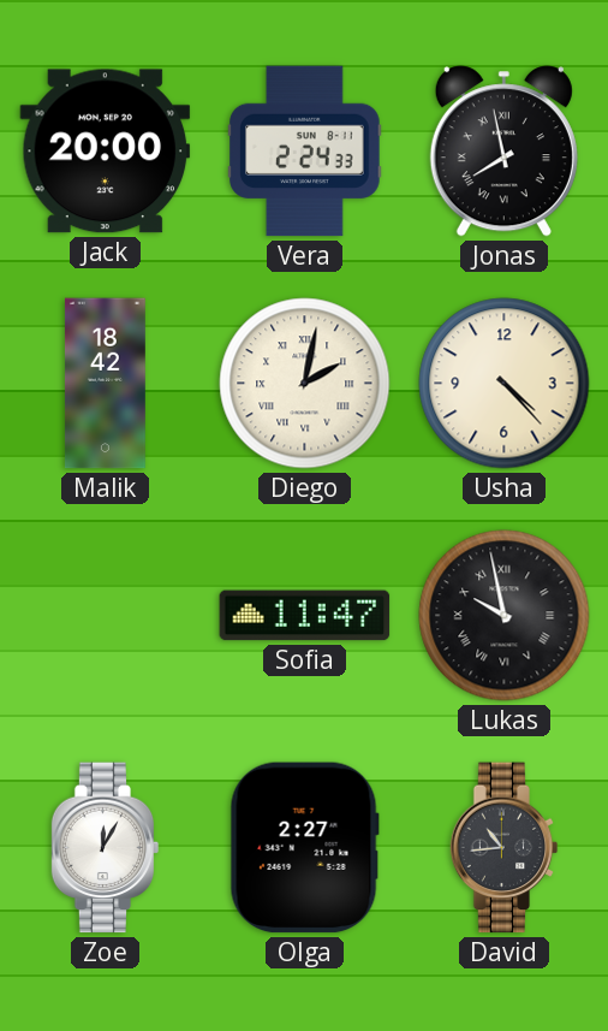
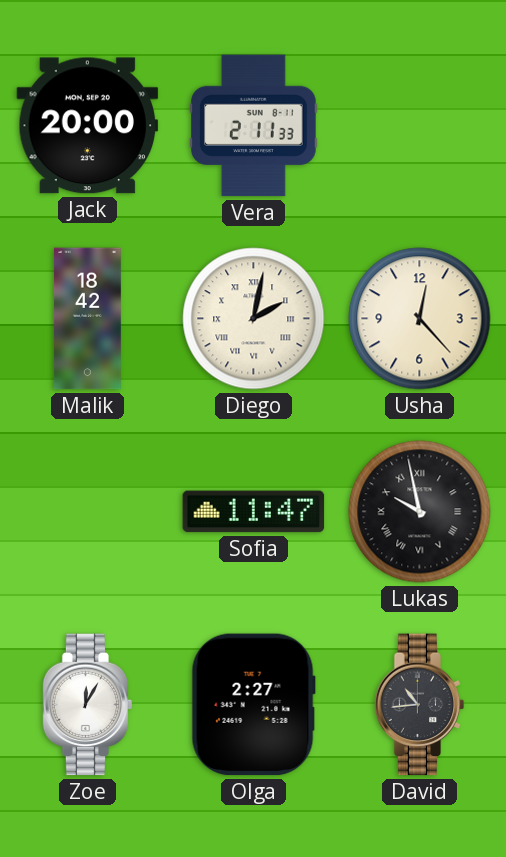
Vera: 2:24 -> 2:11
Jonas: 7:58 -> none
Usha: 4:23 -> 12:23
